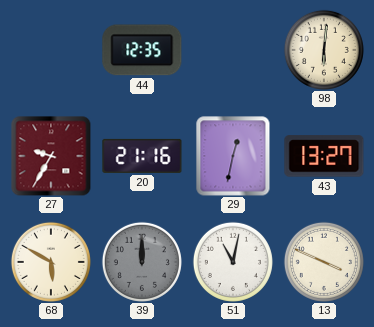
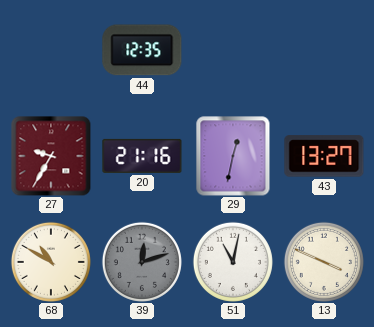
98: 6:01 -> none
68: 5:50 -> 10:50
39: 12:00 -> 12:12
